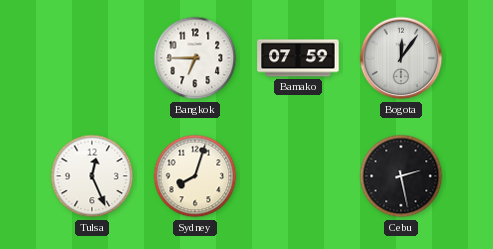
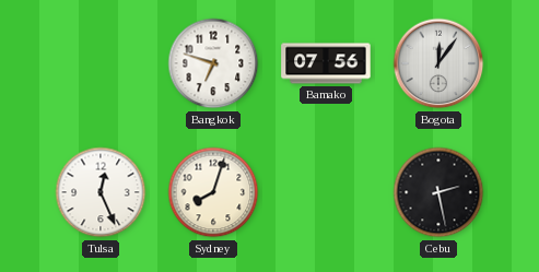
Bangkok: 6:45 -> 6:48
Bamako: 07:59 -> 07:56
